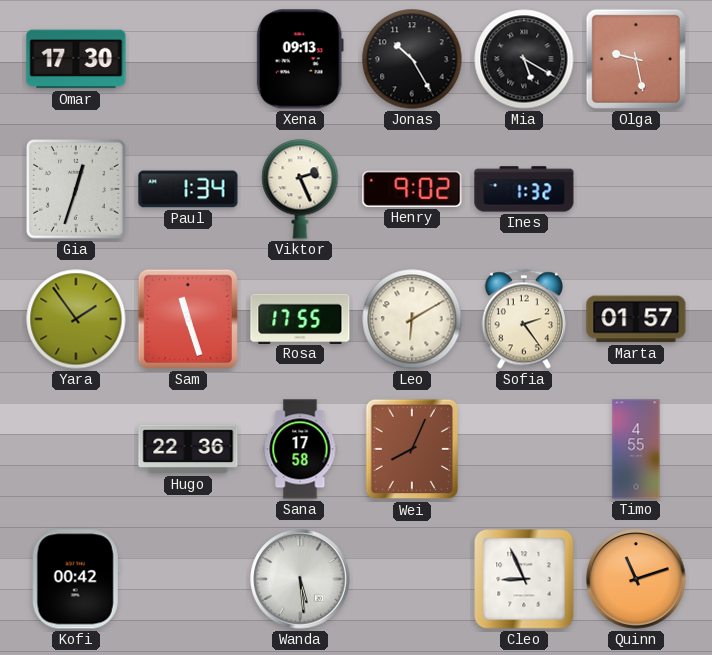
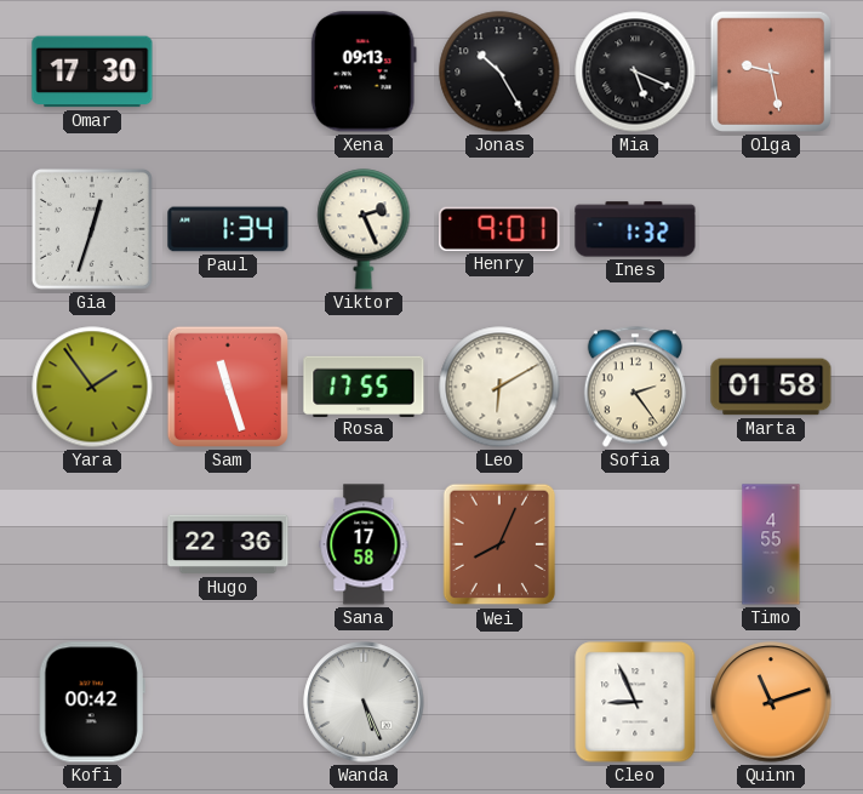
Mia: 5:20 -> 5:19
Henry: 9:02 -> 9:01
Marta: 01:57 -> 01:58
Wanda: 5:29 -> 5:26
